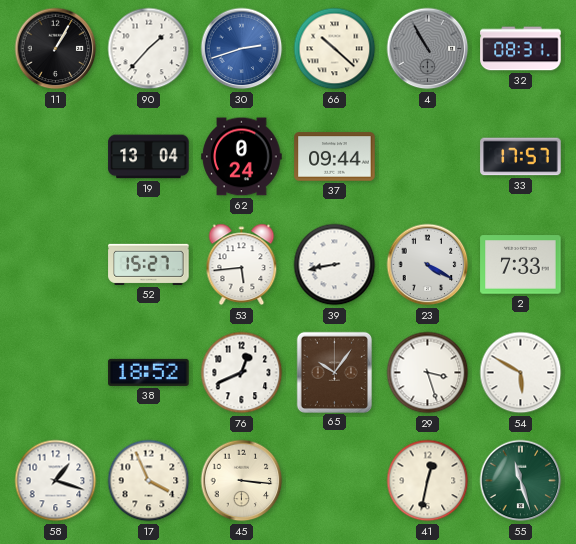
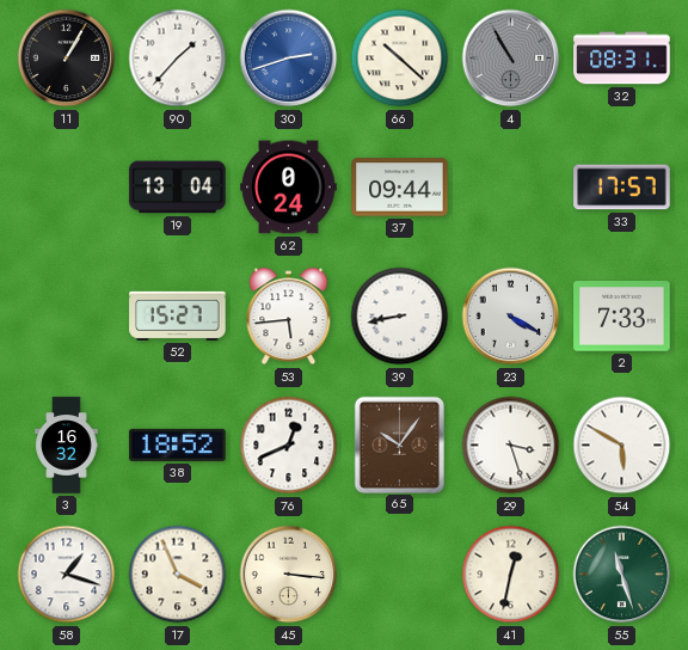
3: none -> 16:32
